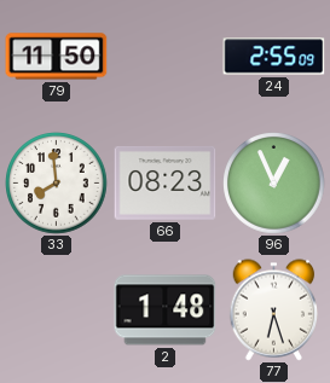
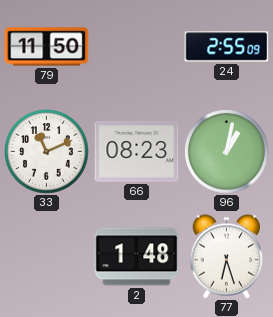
33: 7:59 -> 11:11
96: 12:56 -> 1:02
